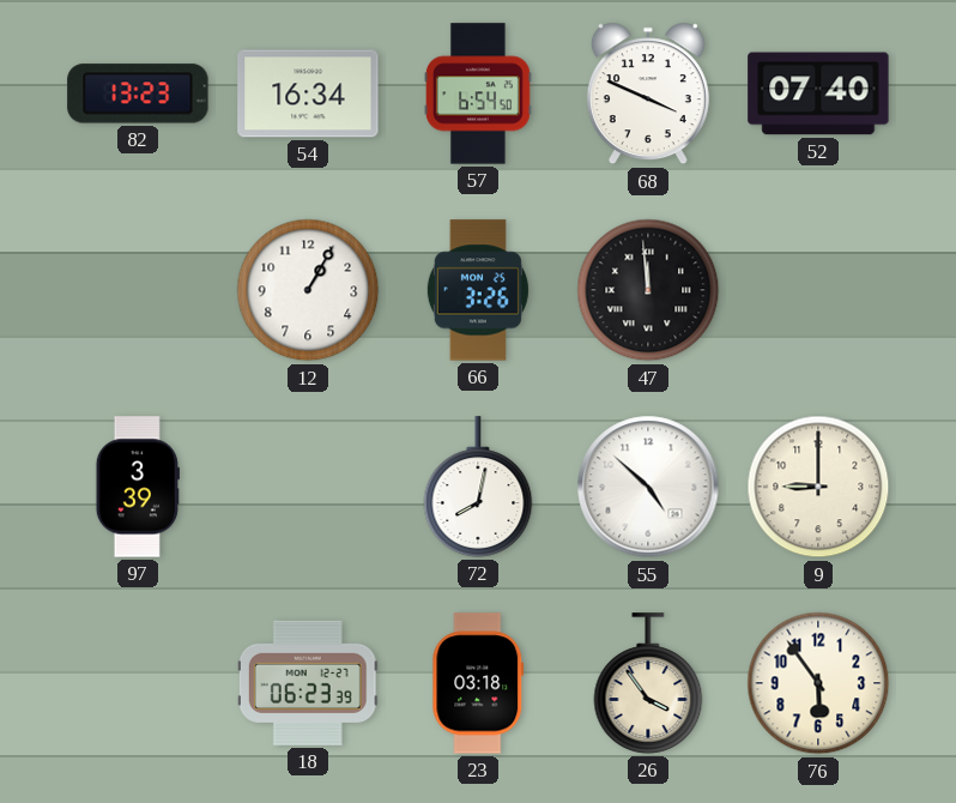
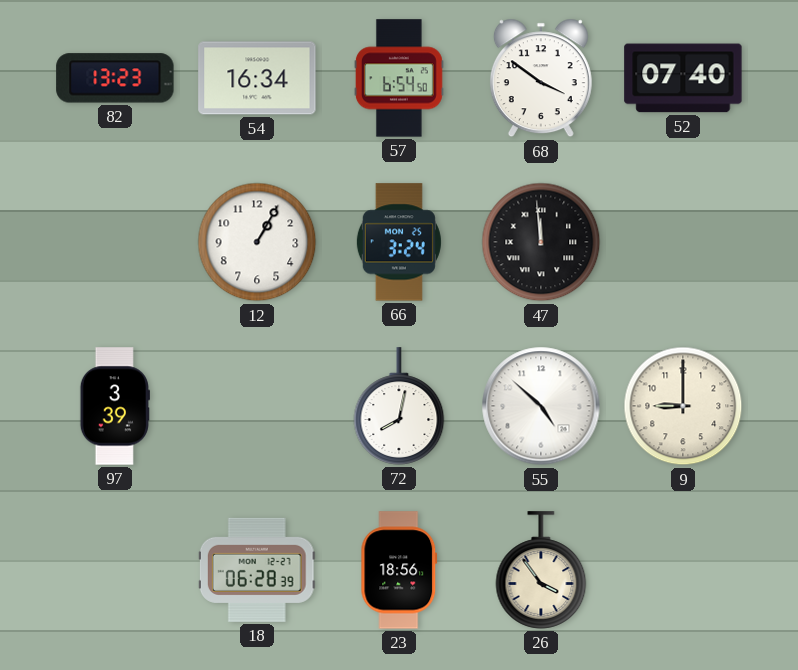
68: 3:49 -> 3:51
66: 3:26 -> 3:24
18: 06:23 -> 06:28
23: 03:18 -> 18:56
76: 5:54 -> none
